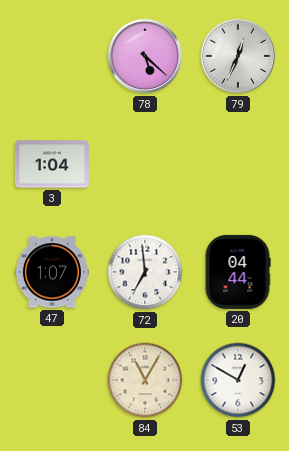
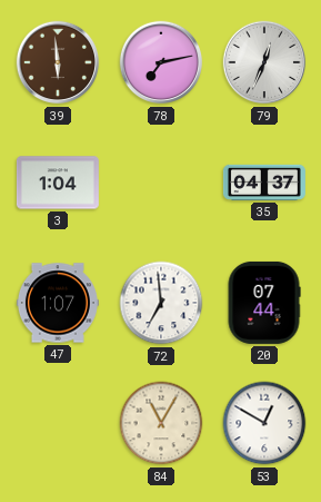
39: none -> 5:59
78: 5:22 -> 7:13
35: none -> 04:37
20: 04:44 -> 07:44
